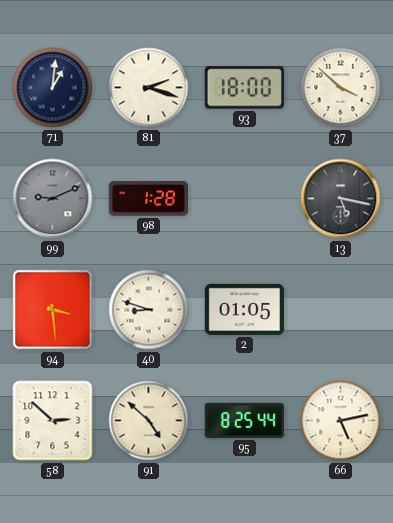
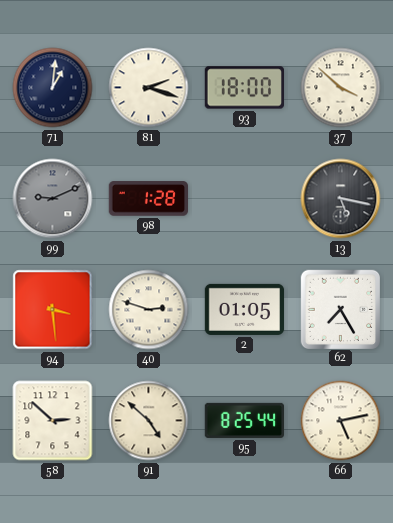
40: 8:48 -> 2:48
62: none -> 7:25
